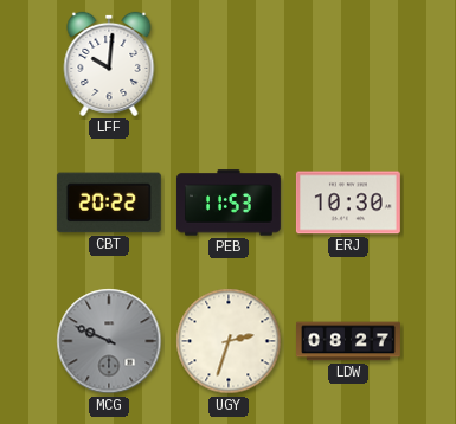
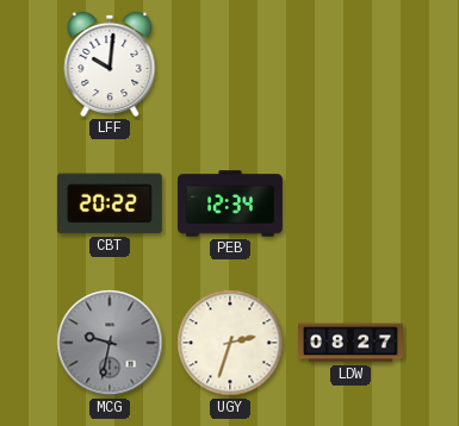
PEB: 11:53 -> 12:34
ERJ: 10:30 -> none
MCG: 9:49 -> 9:32
